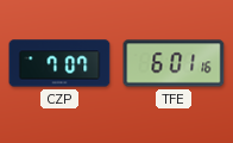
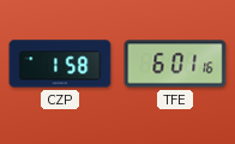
CZP: 7:07 -> 1:58
